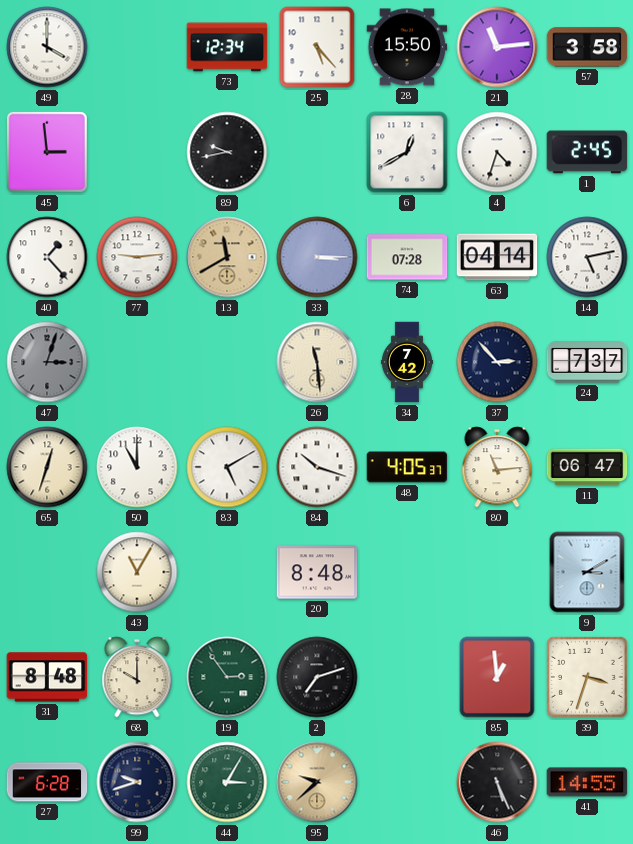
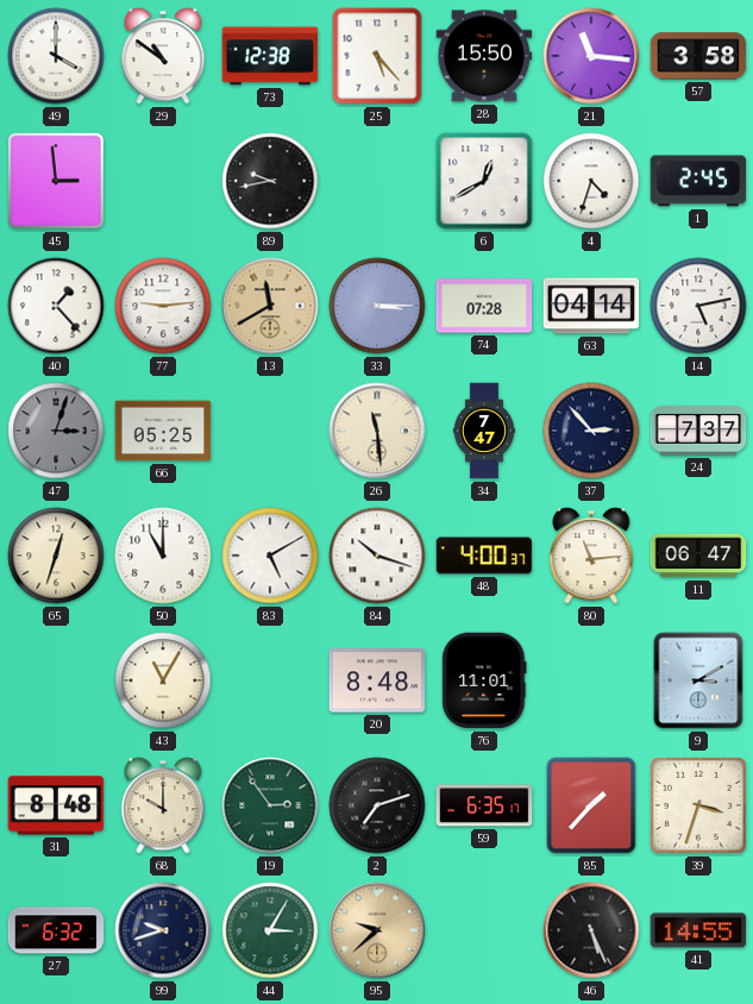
29: none -> 10:51
73: 12:34 -> 12:38
21: 11:14 -> 11:16
66: none -> 05:25
34: 7:42 -> 7:47
48: 4:05 -> 4:00
76: none -> 11:01
59: none -> 6:35
85: 12:59 -> 1:37
27: 6:28 -> 6:32
